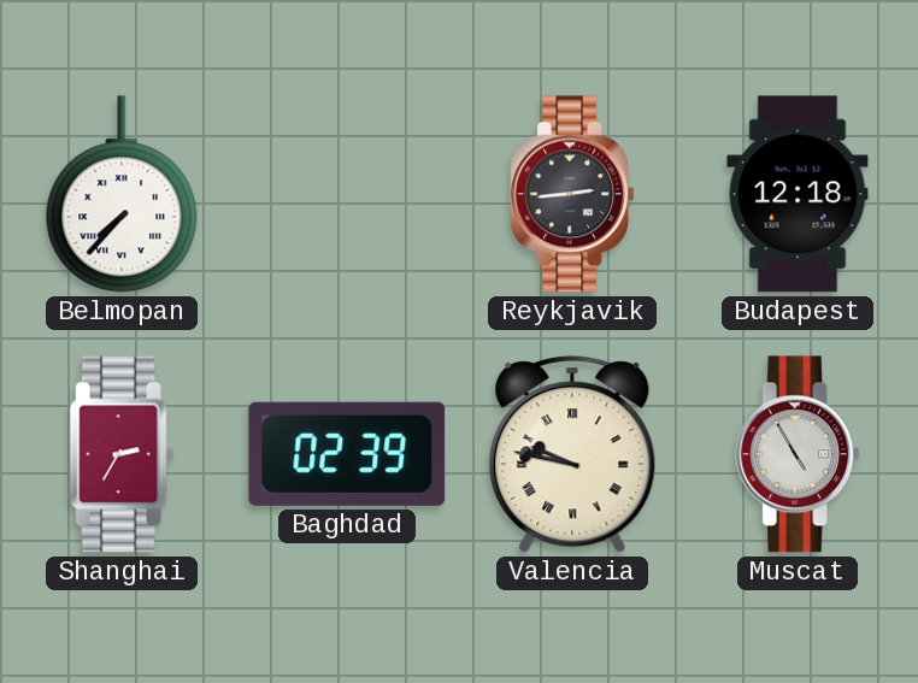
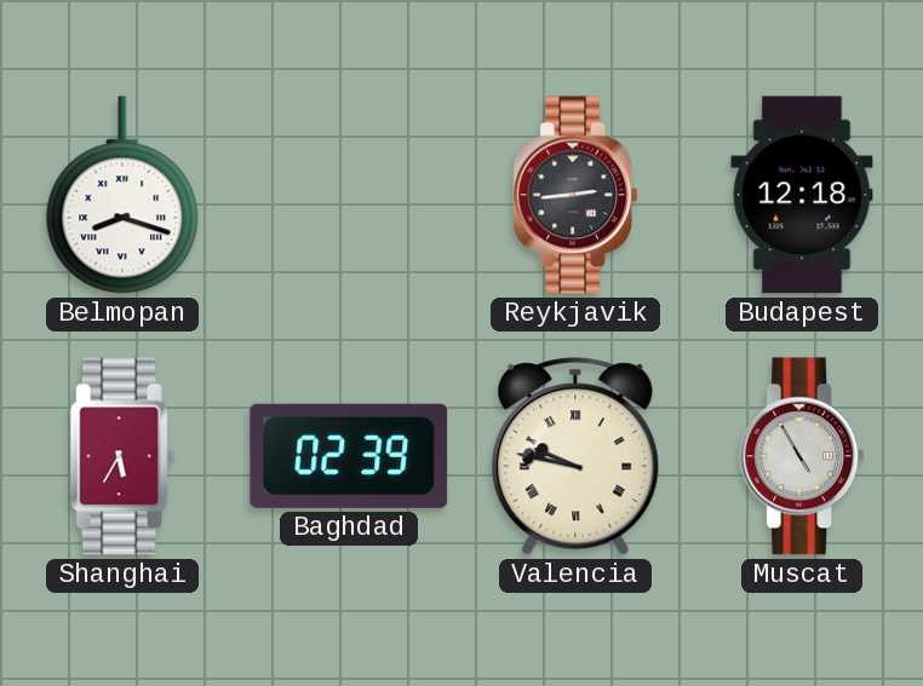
Belmopan: 7:37 -> 8:18
Shanghai: 2:35 -> 5:35
